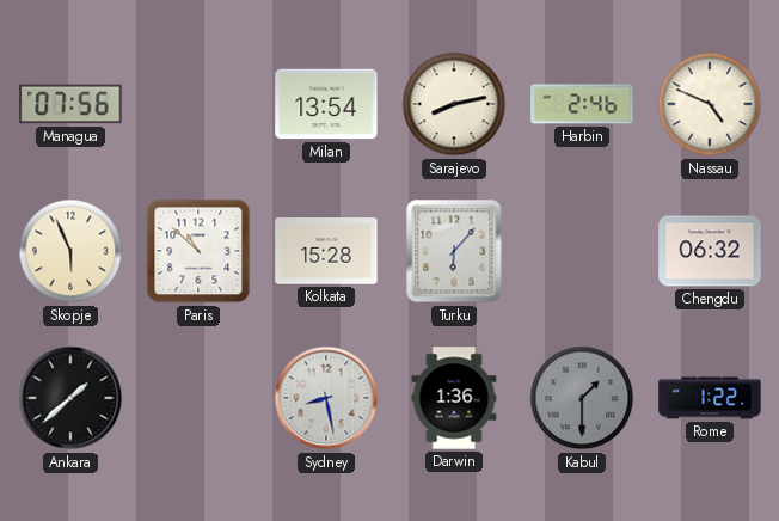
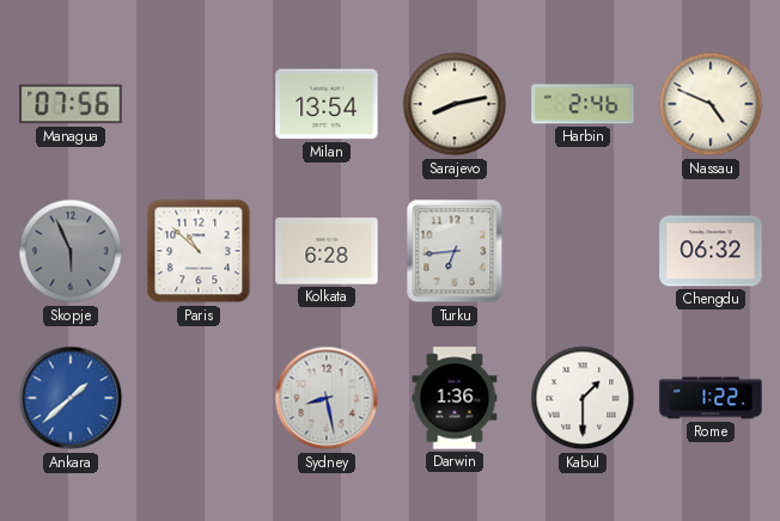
Skopje dial: cream -> grey
Kolkata: 15:28 -> 6:28
Turku: 6:07 -> 6:44
Ankara dial: black -> blue
Kabul dial: grey -> white
